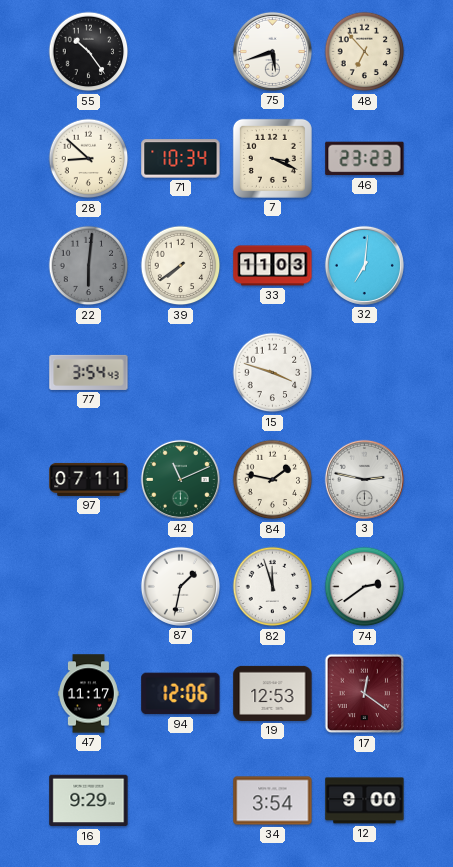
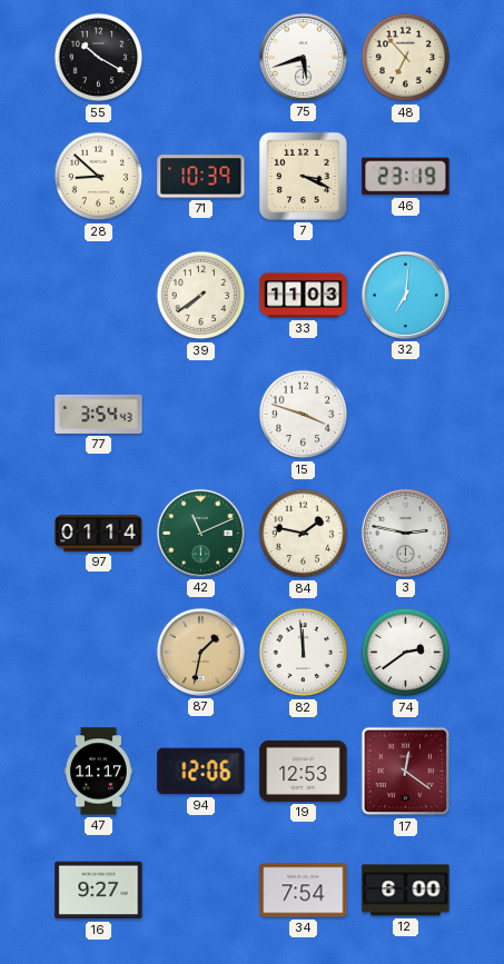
55: 10:24 -> 10:20
71: 10:34 -> 10:39
46: 23:23 -> 23:19
22: 6:01 -> none
97: 07:11 -> 01:14
87 dial: white -> champagne
82: 11:57 -> 11:59
16: 9:29 -> 9:27
34: 3:54 -> 7:54
12: 9:00 -> 6:00
